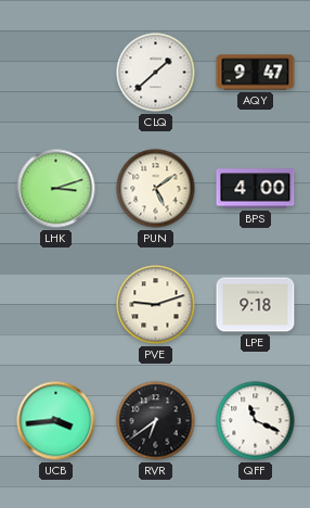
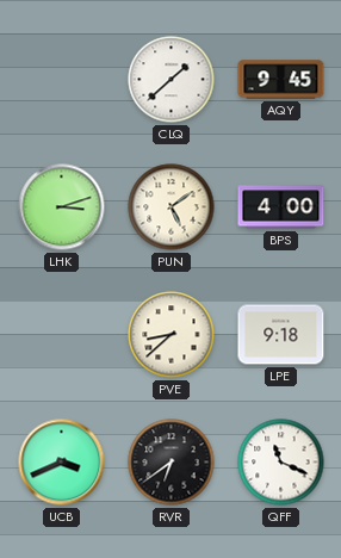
AQY: 9:47 -> 9:45
PVE: 9:12 -> 8:38
UCB: 3:44 -> 3:41
